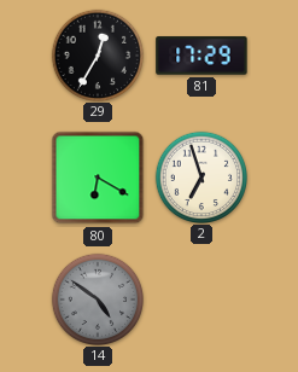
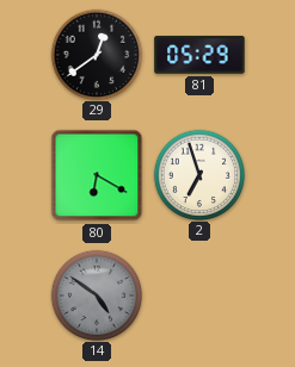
29: 12:35 -> 12:39
81: 17:29 -> 05:29
